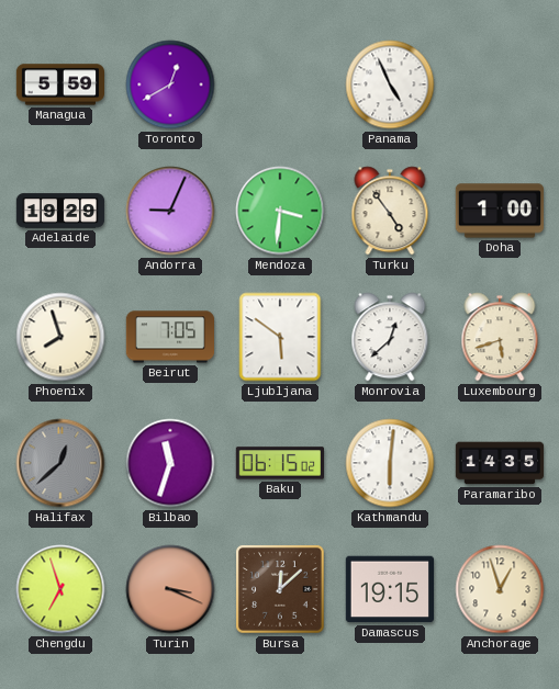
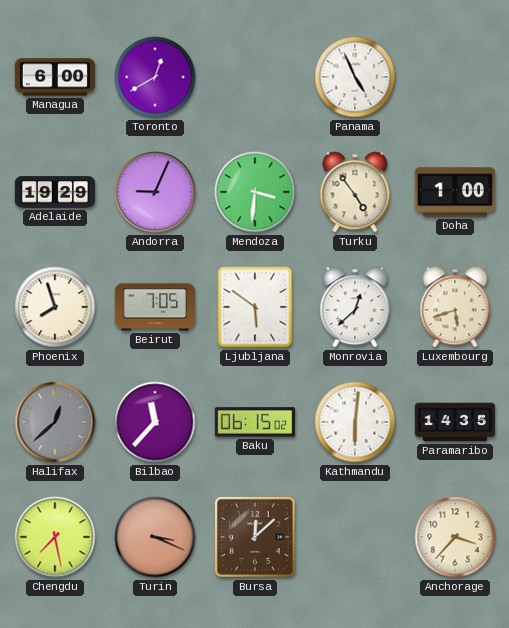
Managua: 5:59 -> 6:00
Bilbao: 11:33 -> 11:37
Chengdu: 6:57 -> 7:28
Damascus: 19:15 -> none
Anchorage: 12:57 -> 3:37
